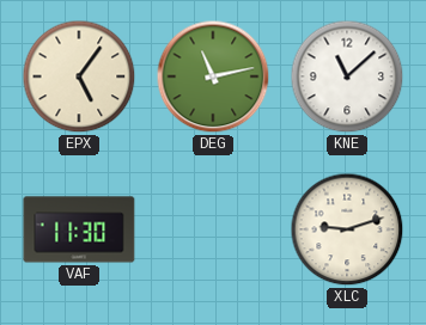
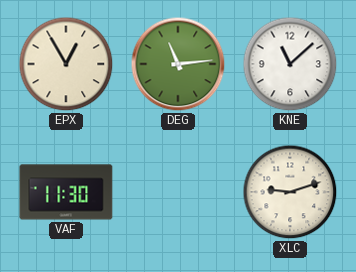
EPX: 5:06 -> 12:55
DEG: 11:13 -> 11:14
